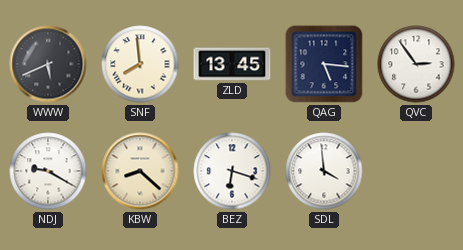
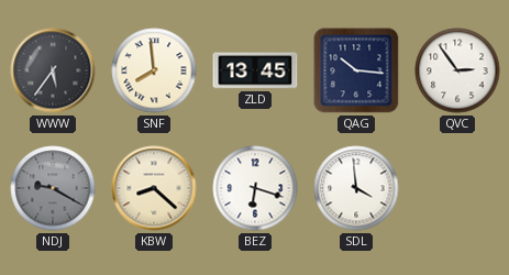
WWW: 5:41 -> 5:36
QAG: 5:16 -> 10:16
NDJ dial: white -> grey
